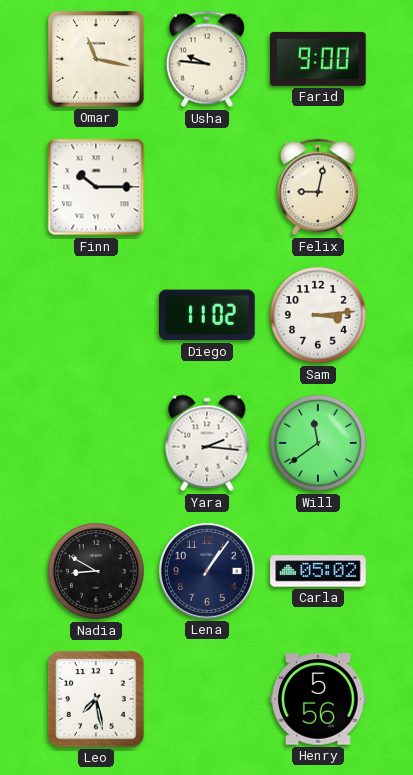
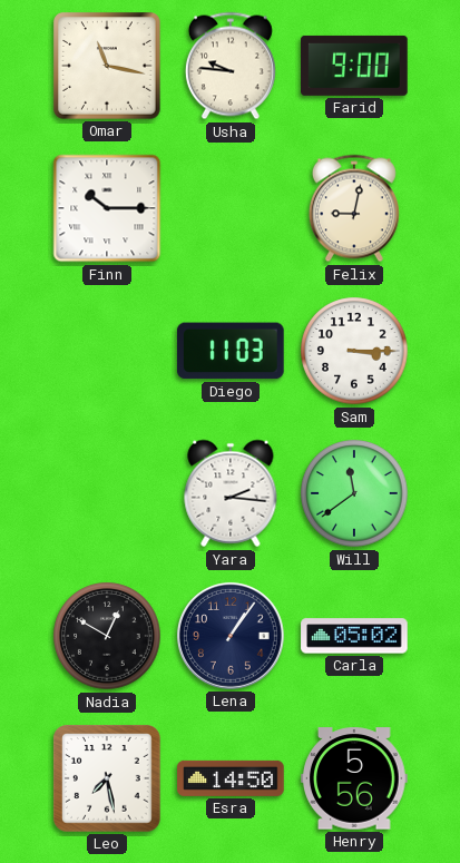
Diego: 11:02 -> 11:03
Sam: 3:14 -> 3:15
Nadia: 8:50 -> 12:50
Esra: none -> 14:50
